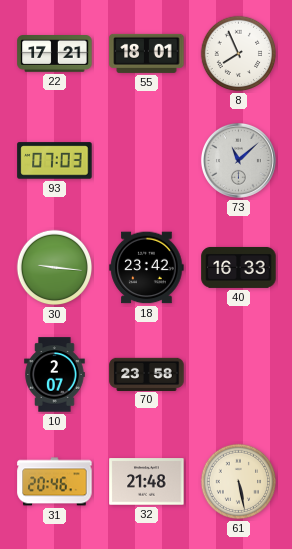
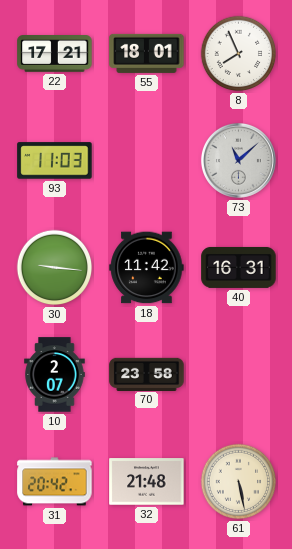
93: 07:03 -> 11:03
18: 23:42 -> 11:42
40: 16:33 -> 16:31
31: 20:46 -> 20:42
